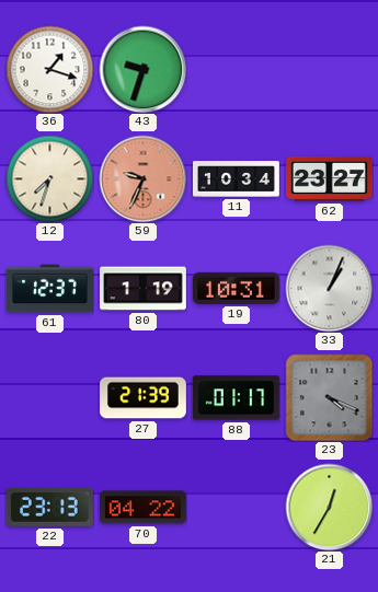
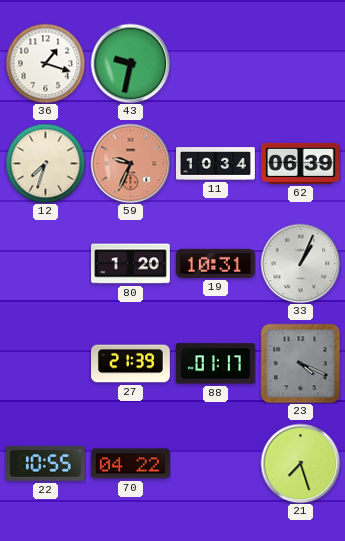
43: 9:33 -> 9:32
62: 23:27 -> 06:39
61: 12:37 -> none
80: 1:19 -> 1:20
22: 23:13 -> 10:55
21: 12:35 -> 7:27
